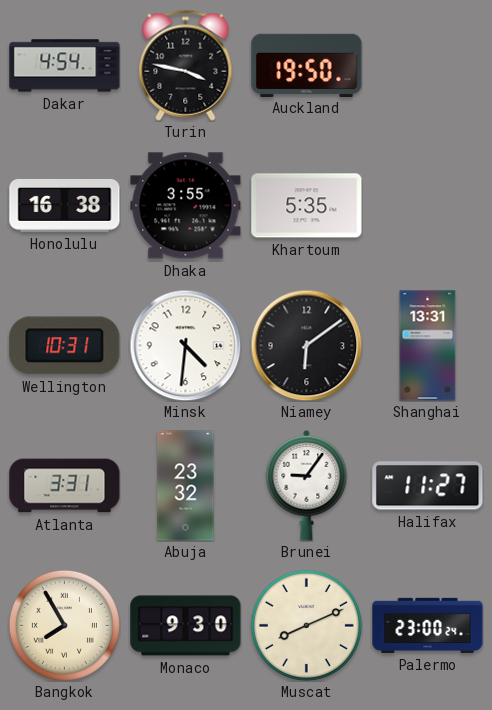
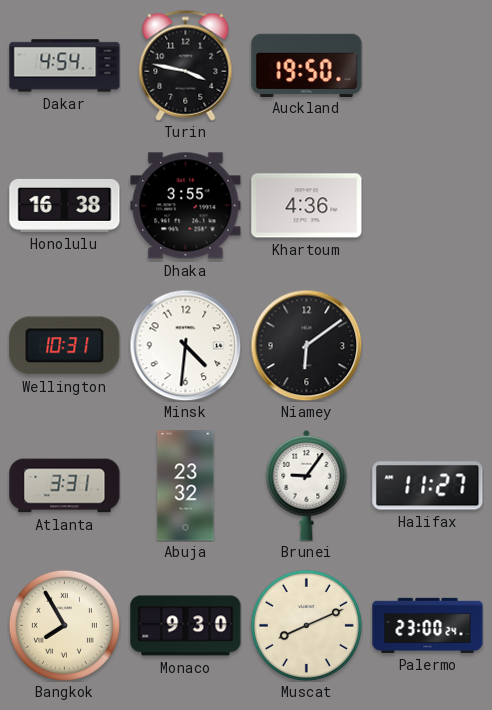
Khartoum: 5:35 -> 4:36
Shanghai: 13:31 -> none
